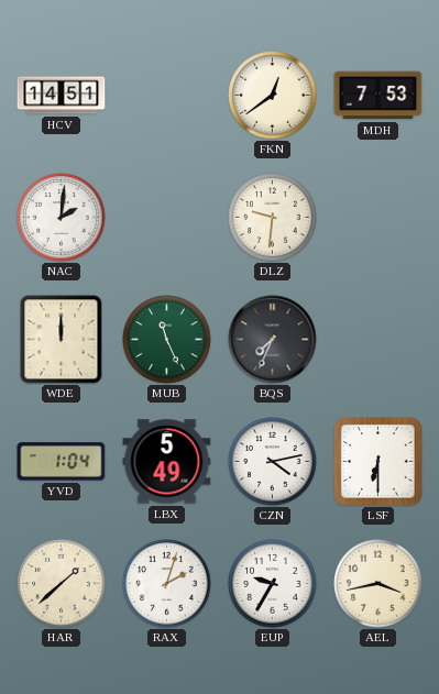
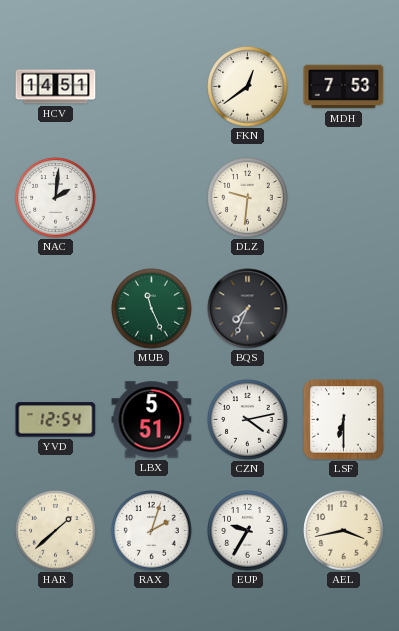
WDE: 12:00 -> none
YVD: 1:04 -> 12:54
LBX: 5:49 -> 5:51
